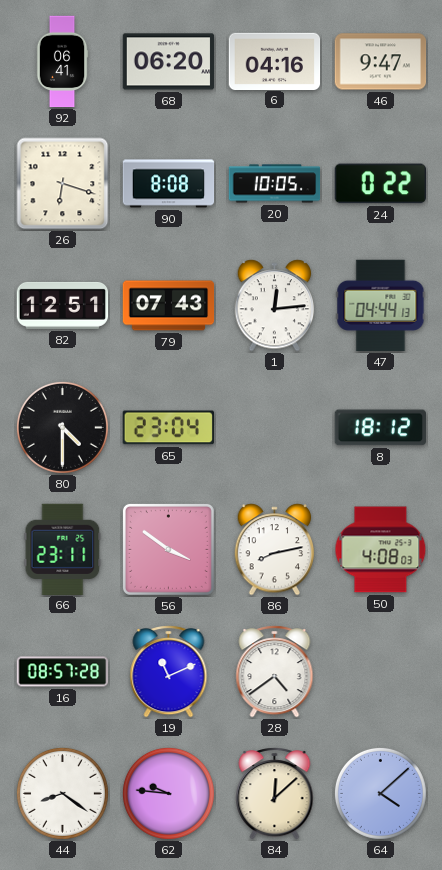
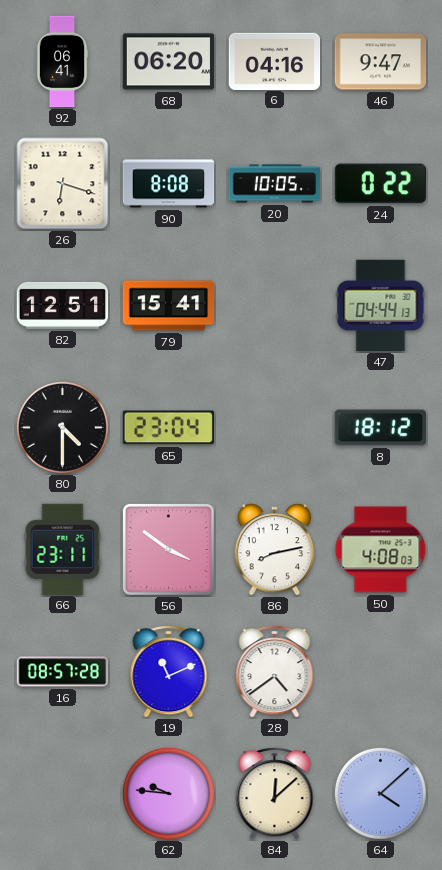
79: 07:43 -> 15:41
1: 12:14 -> none
44: 8:21 -> none
